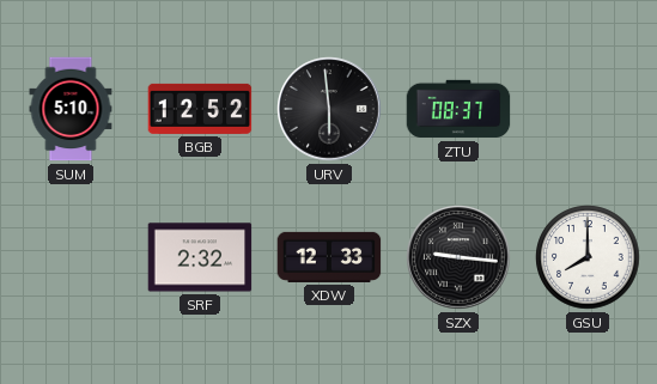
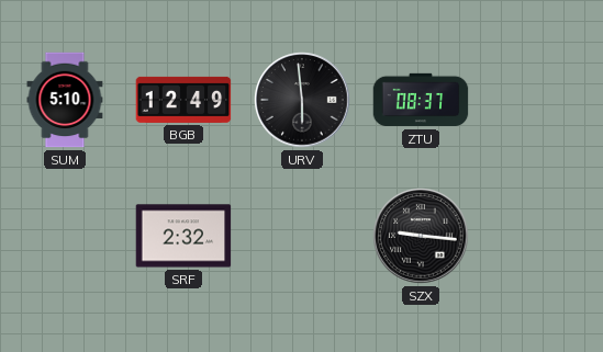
BGB: 12:52 -> 12:49
XDW: 12:33 -> none
GSU: 8:00 -> none
